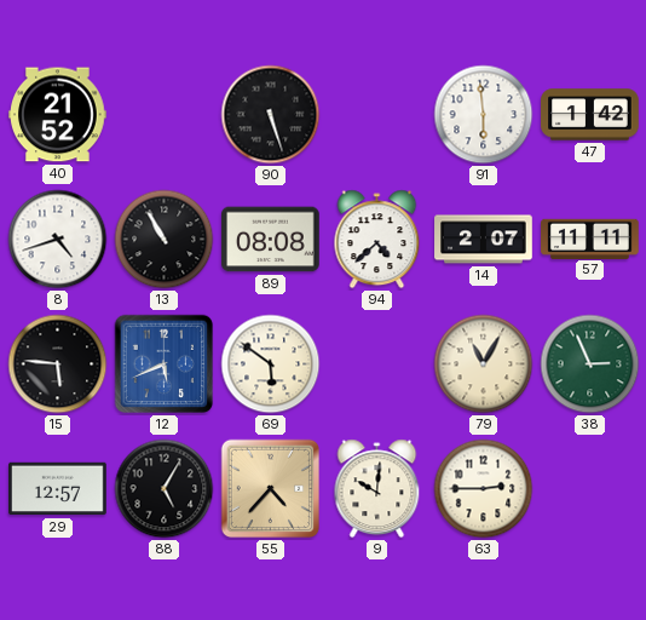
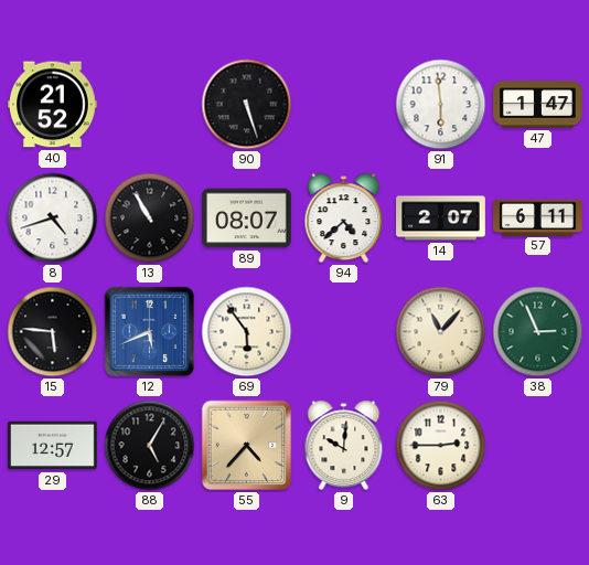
47: 1:42 -> 1:47
89: 08:08 -> 08:07
57: 11:11 -> 6:11
69: 5:51 -> 5:54
79: 11:05 -> 11:07
